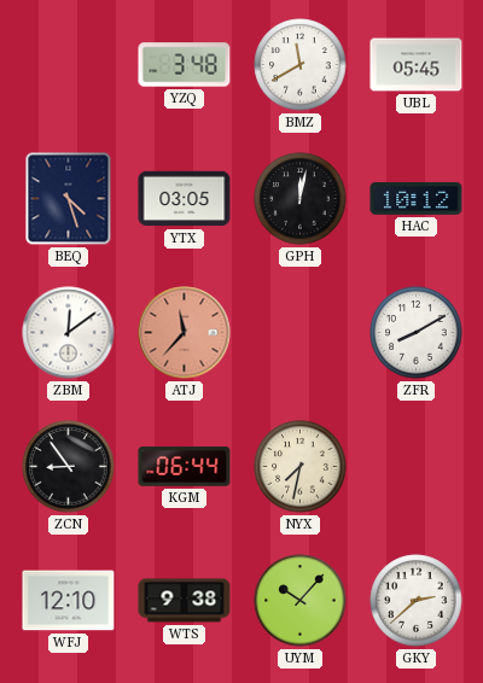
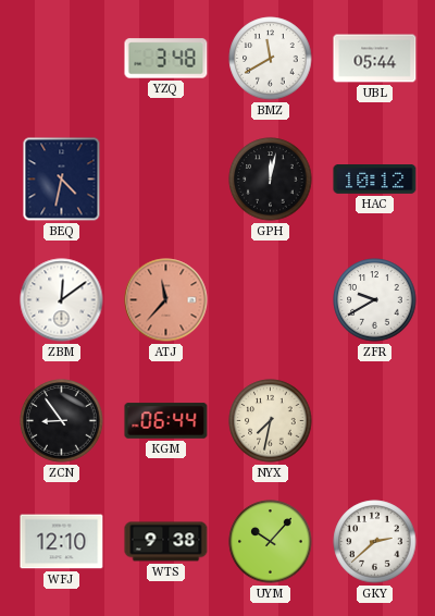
UBL: 05:45 -> 05:44
BEQ: 4:27 -> 4:32
YTX: 03:05 -> none
ZFR: 8:10 -> 9:40
